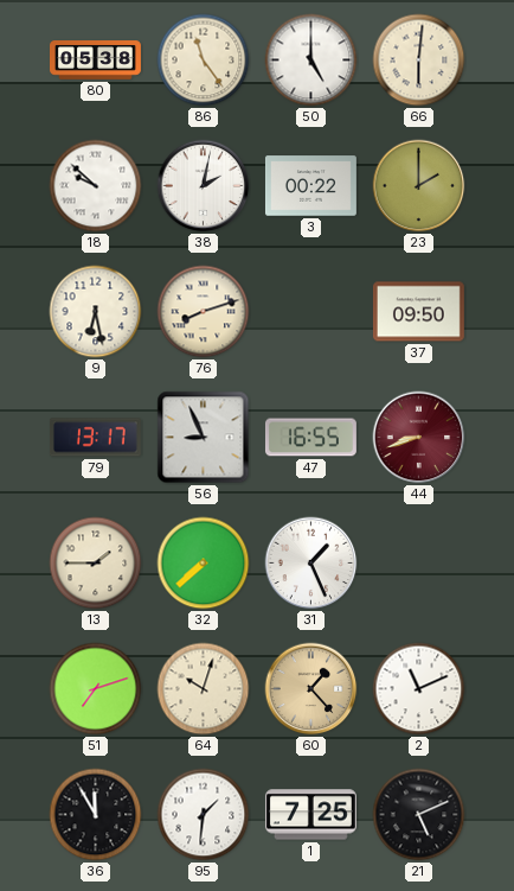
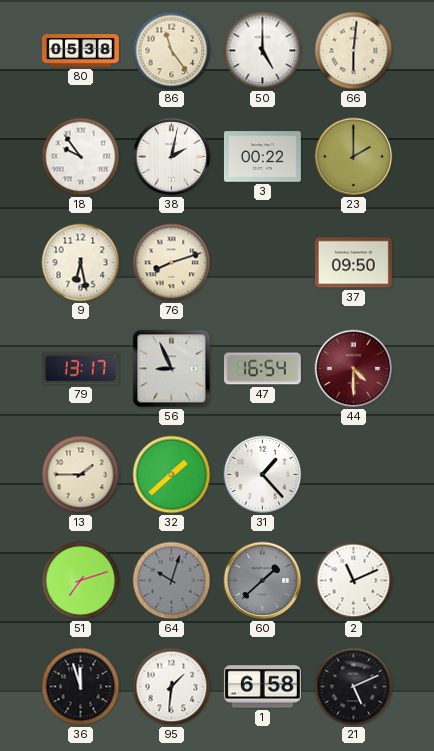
18: 9:52 -> 9:54
47: 16:55 -> 16:54
44: 8:42 -> 4:30
32: 7:38 -> 1:38
31: 1:26 -> 1:23
64 dial: cream -> grey
60: 1:23 -> 1:38
60 dial: champagne -> grey
36: 11:55 -> 11:57
1: 7:25 -> 6:58
